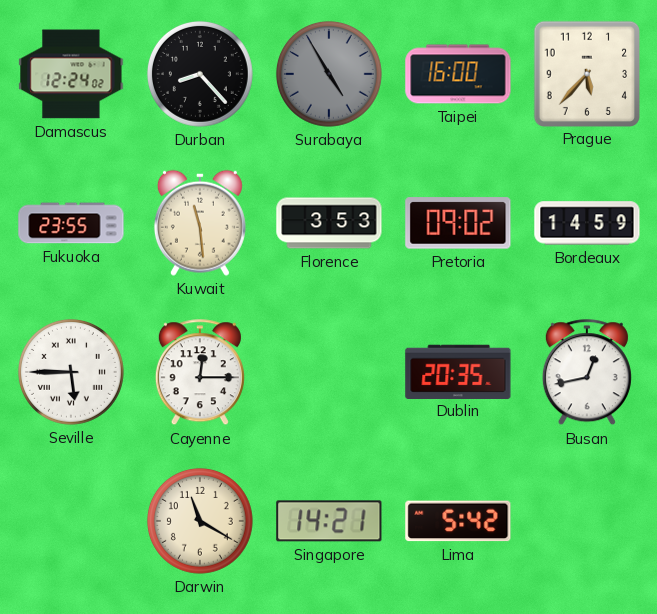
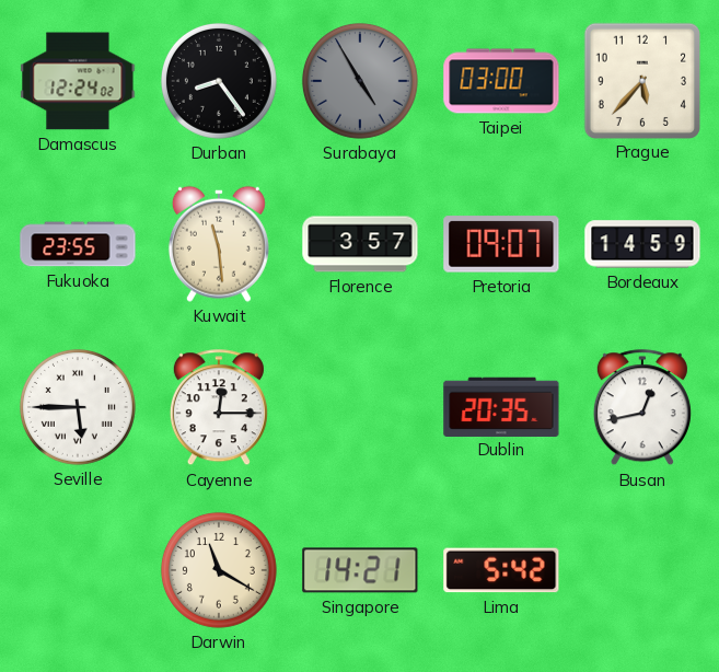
Durban: 8:23 -> 8:24
Taipei: 16:00 -> 03:00
Florence: 3:53 -> 3:57
Pretoria: 09:02 -> 09:07
